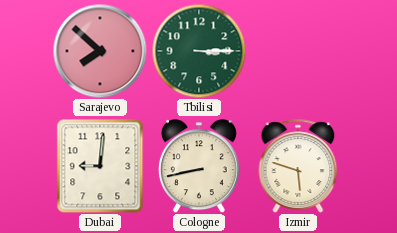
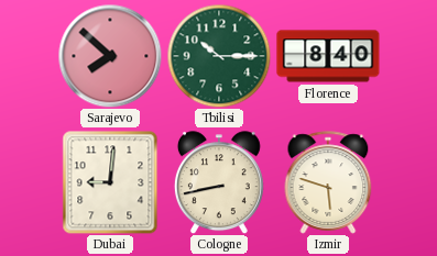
Tbilisi: 3:15 -> 10:15
Florence: none -> 8:40
